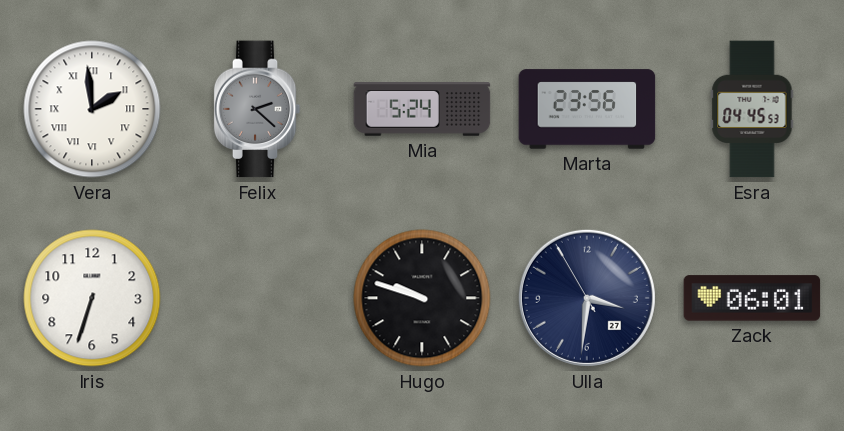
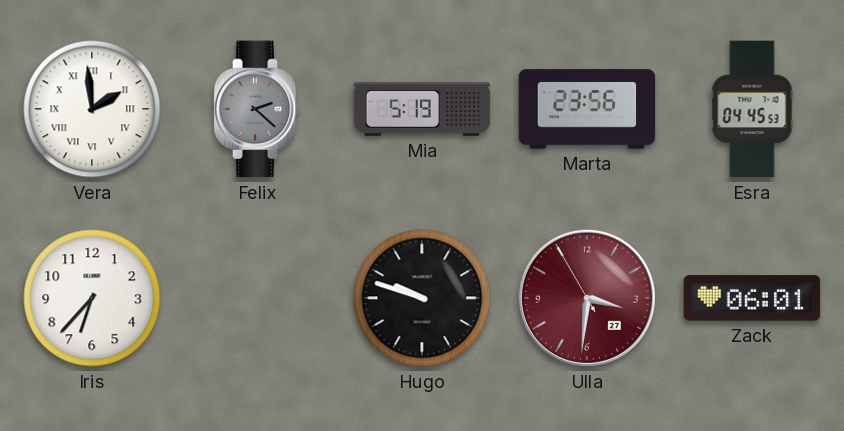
Mia: 5:24 -> 5:19
Iris: 6:33 -> 6:37
Ulla dial: navy -> burgundy
